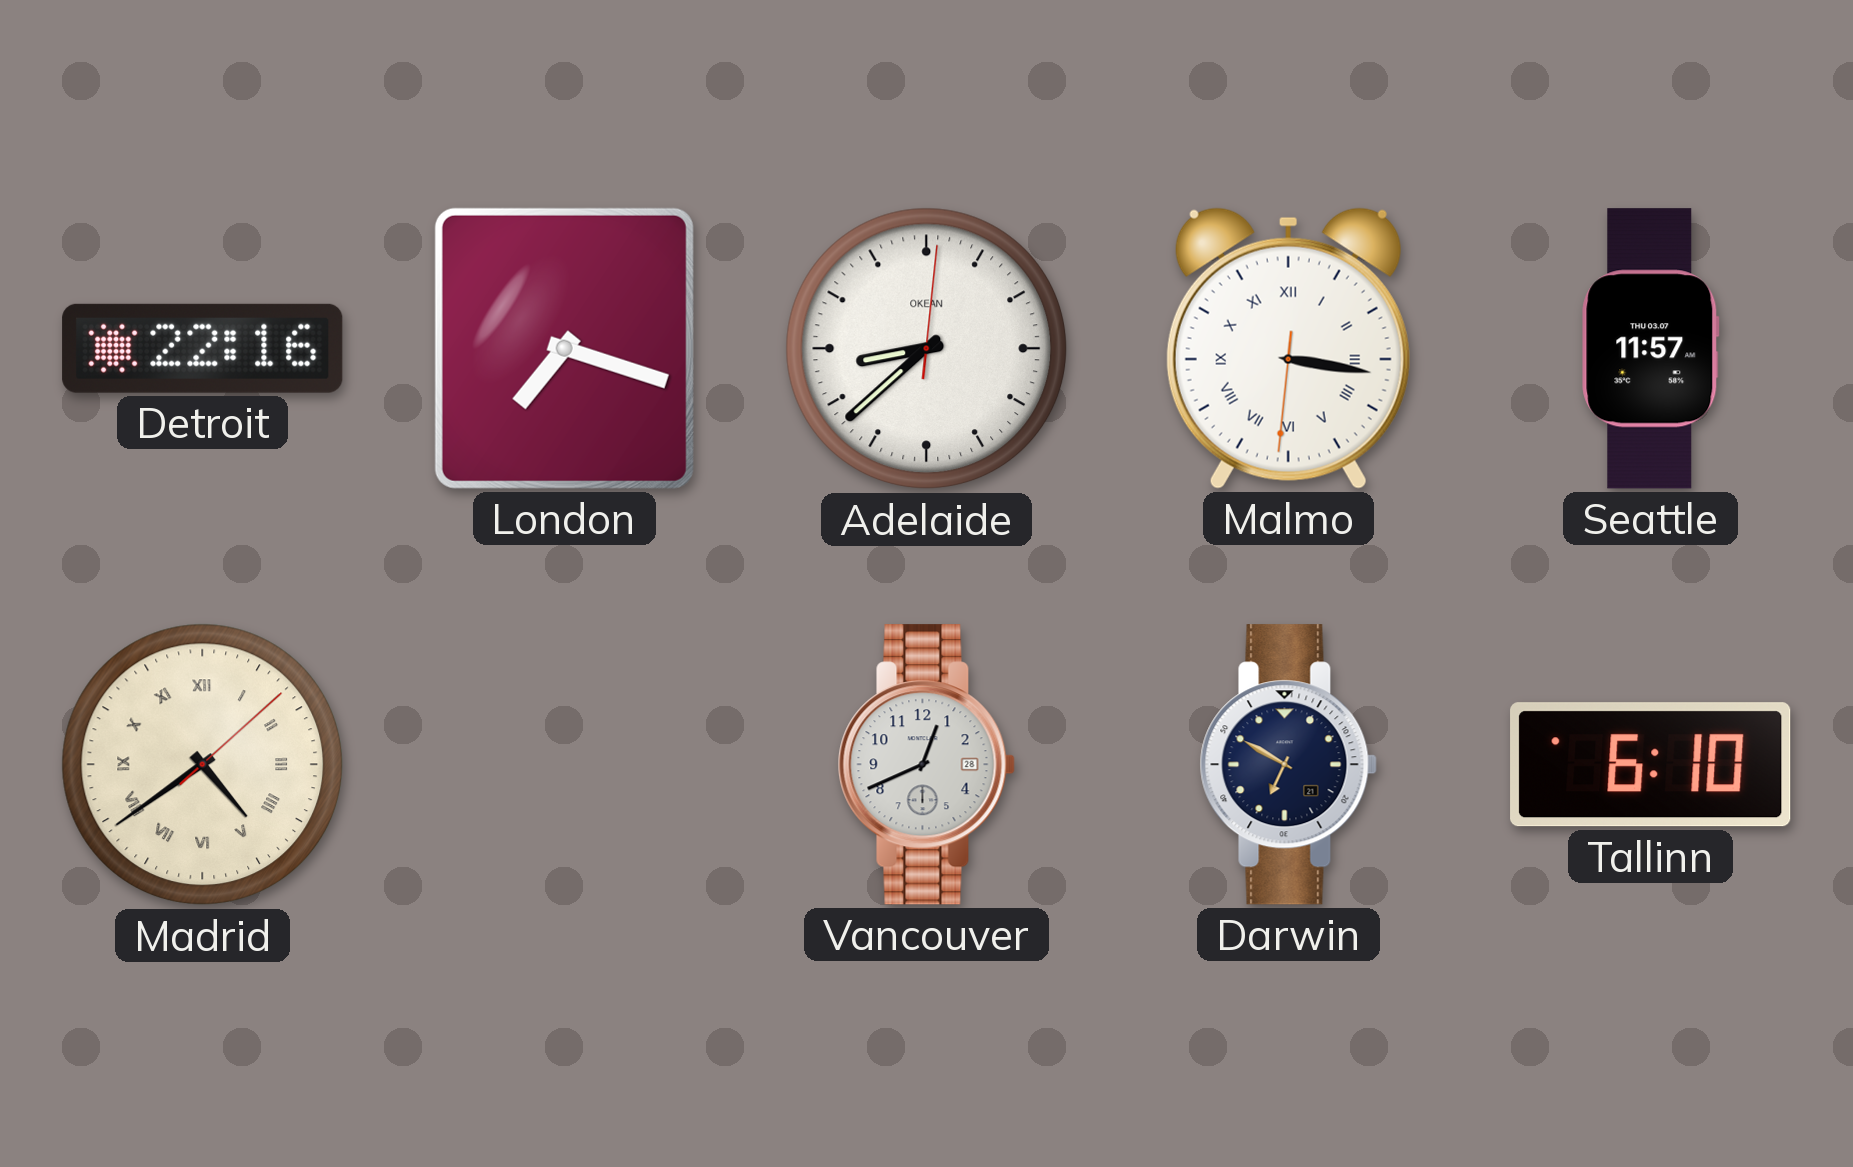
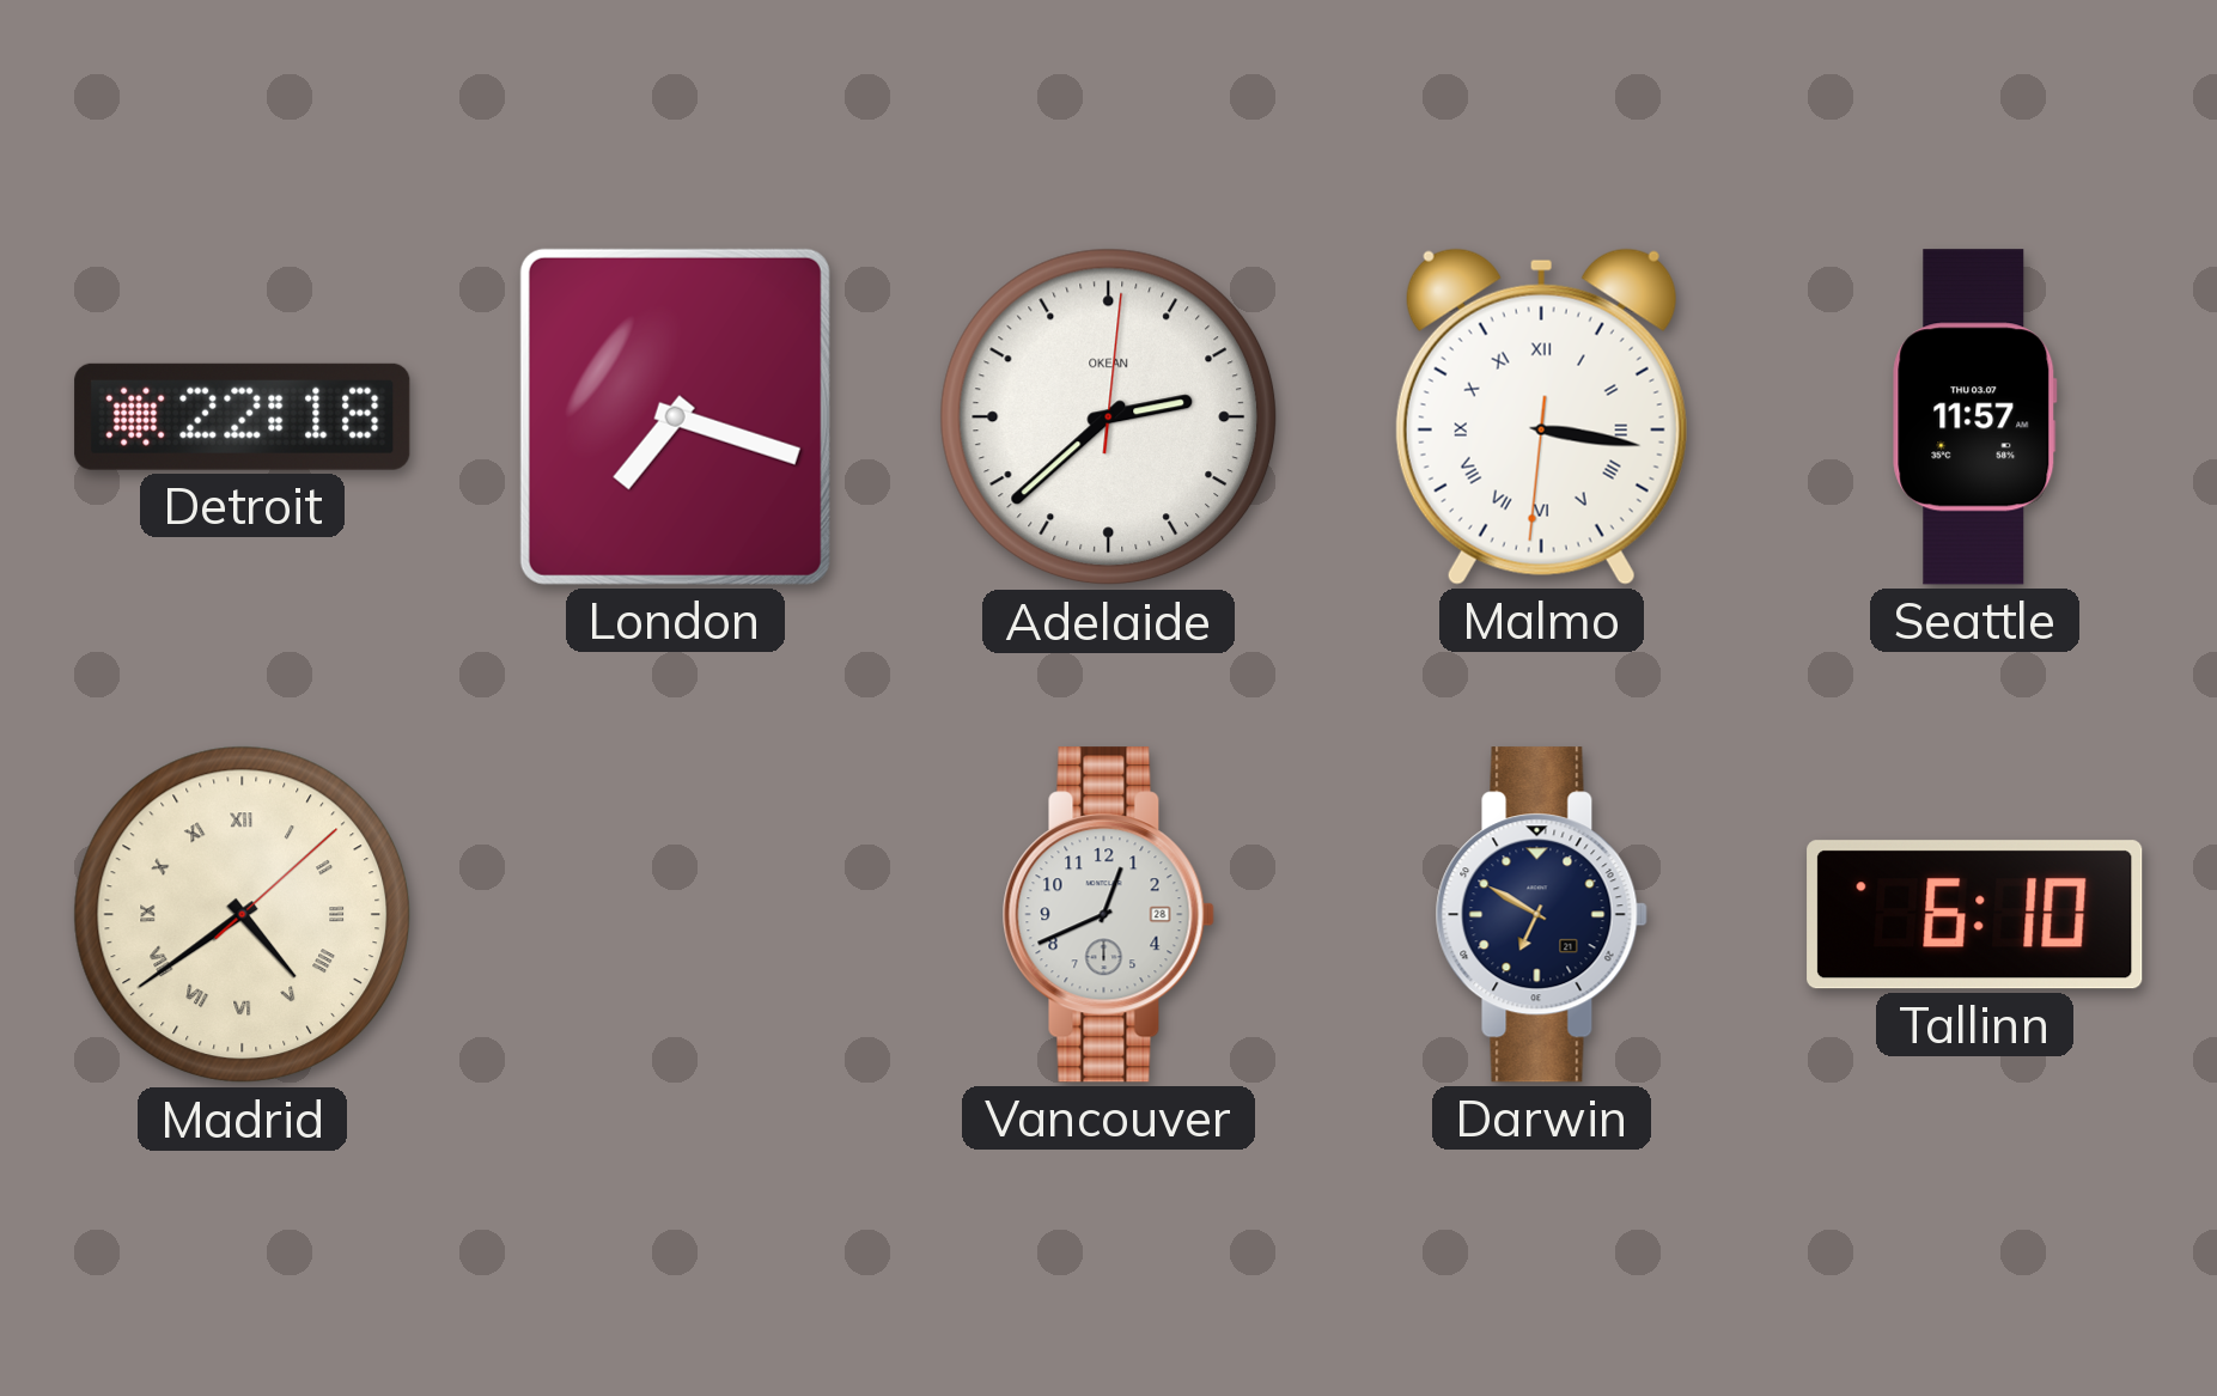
Detroit: 22:16 -> 22:18
Adelaide: 8:38 -> 2:38
